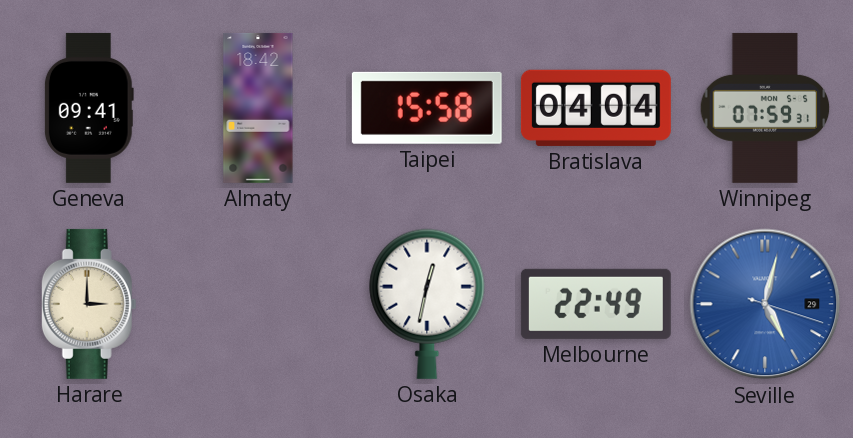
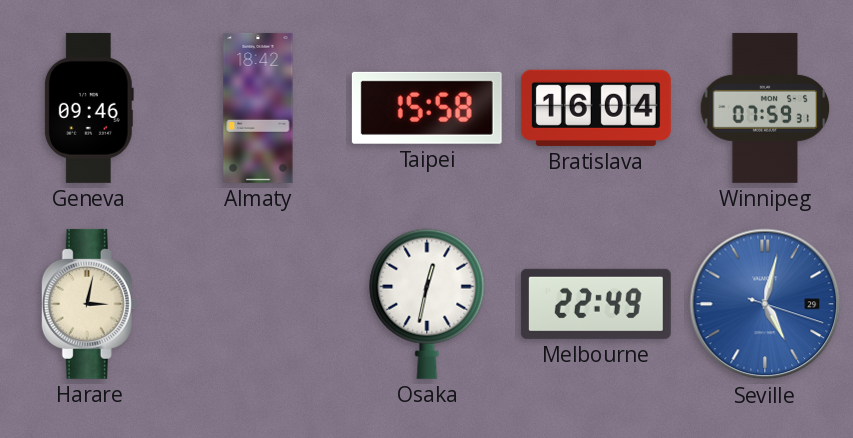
Geneva: 09:41 -> 09:46
Bratislava: 04:04 -> 16:04
Harare: 3:00 -> 3:02
